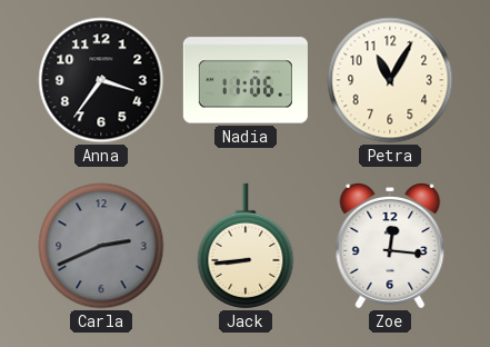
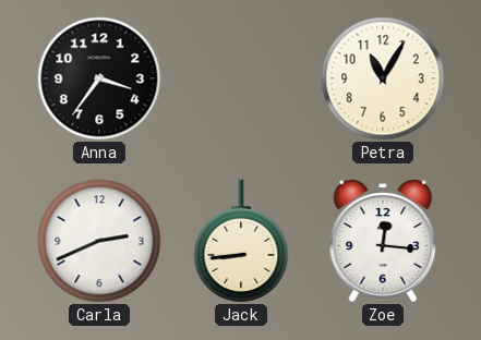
Nadia: 11:06 -> none
Carla dial: grey -> white
